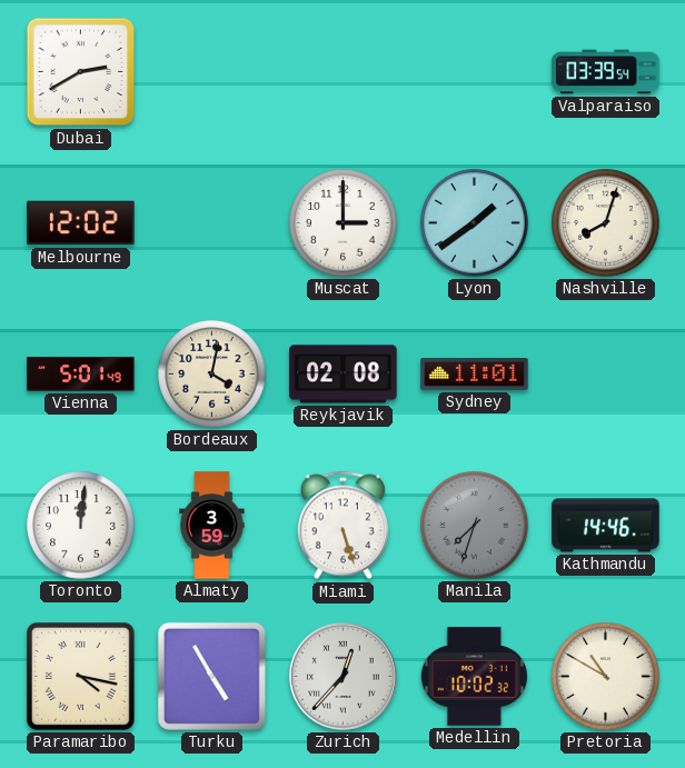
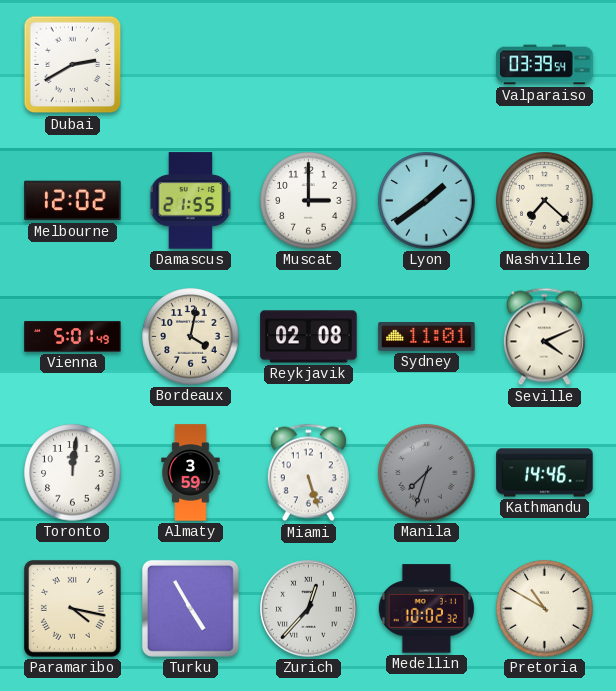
Damascus: none -> 21:55
Nashville: 8:03 -> 7:22
Seville: none -> 4:11
